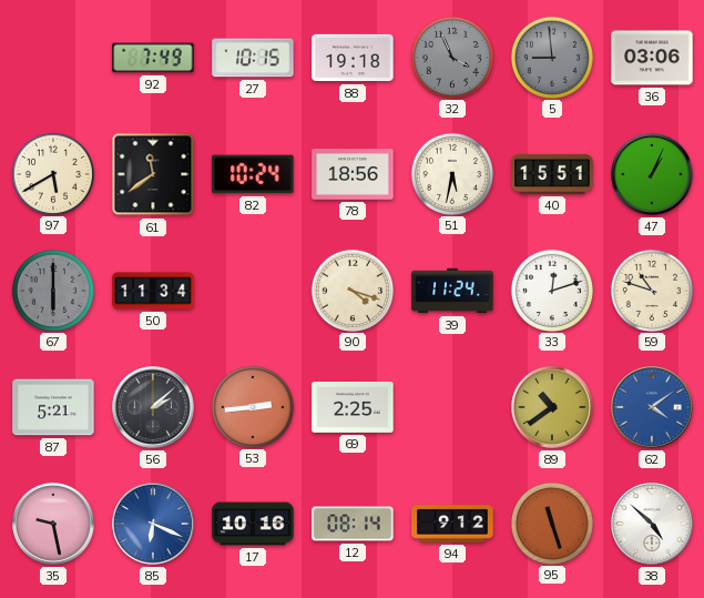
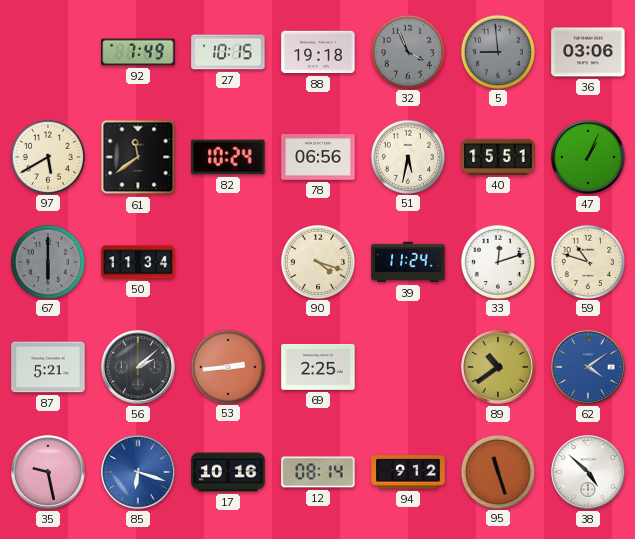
78: 18:56 -> 06:56
85: 6:19 -> 6:18
